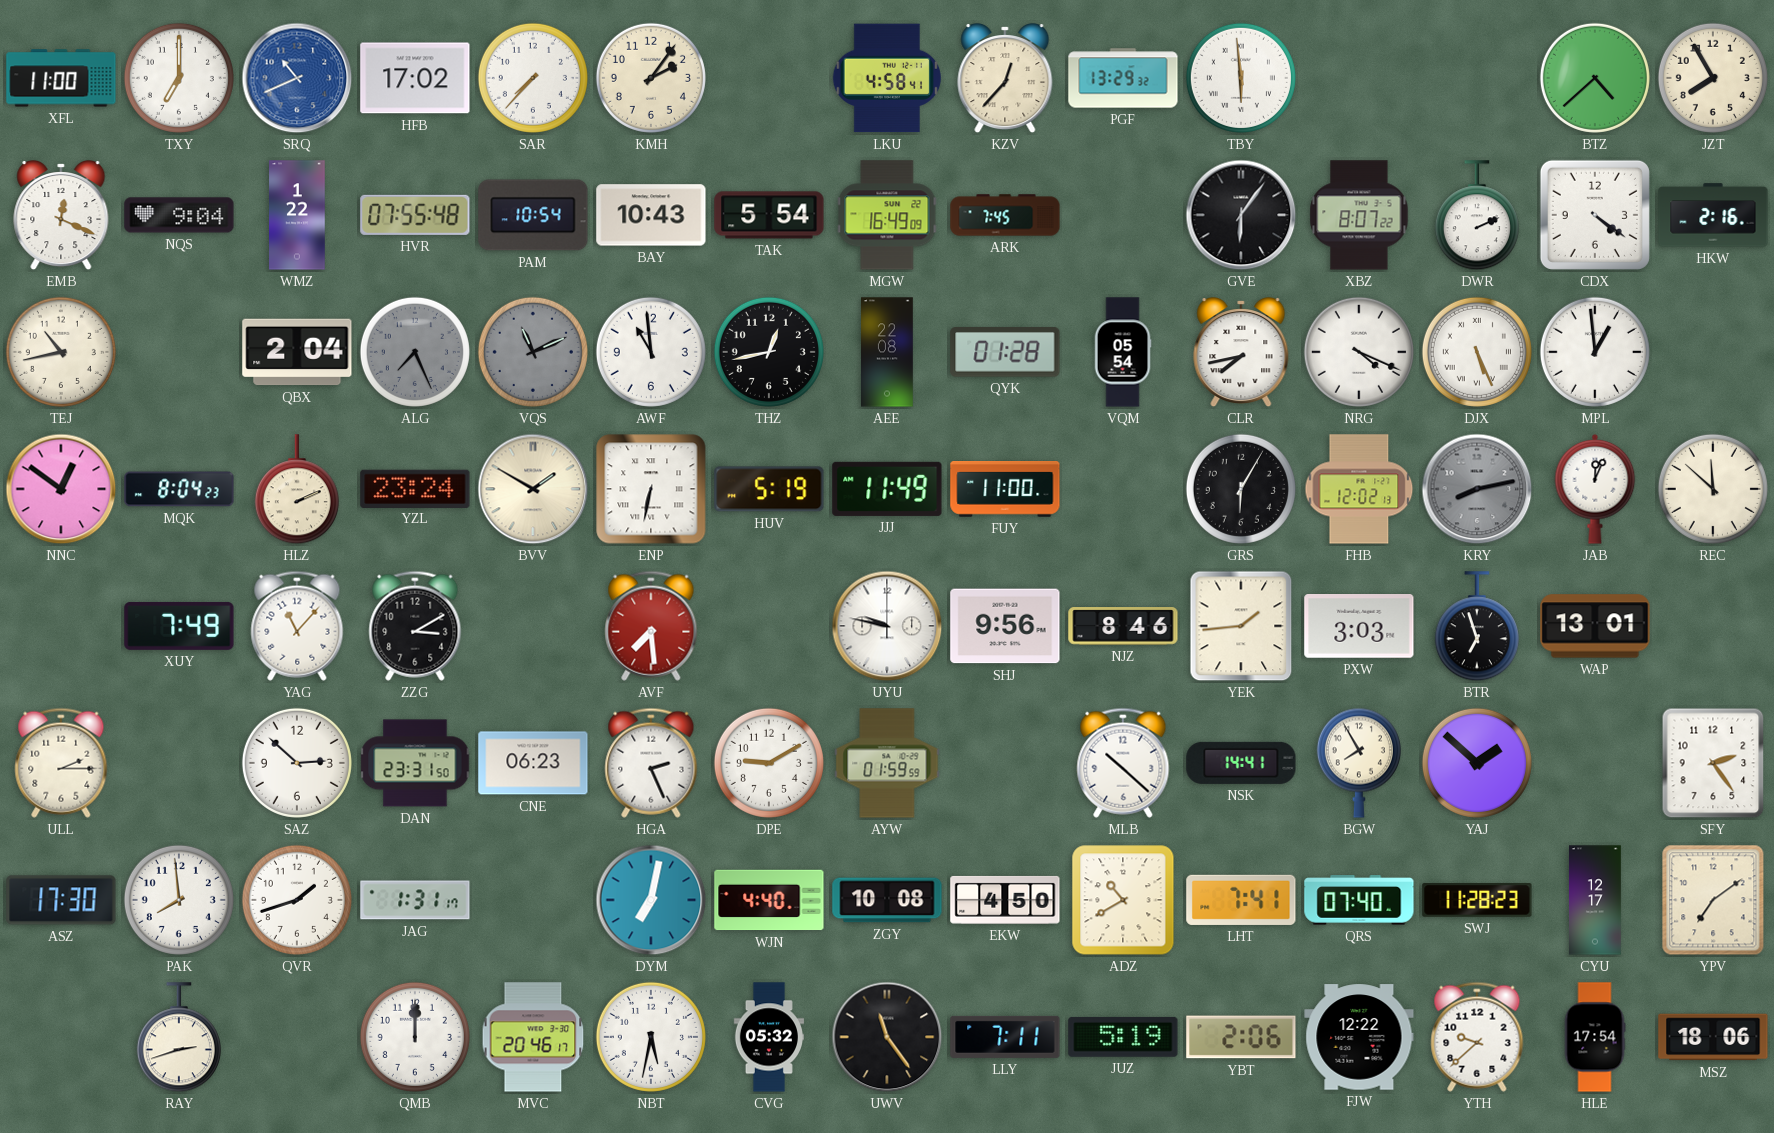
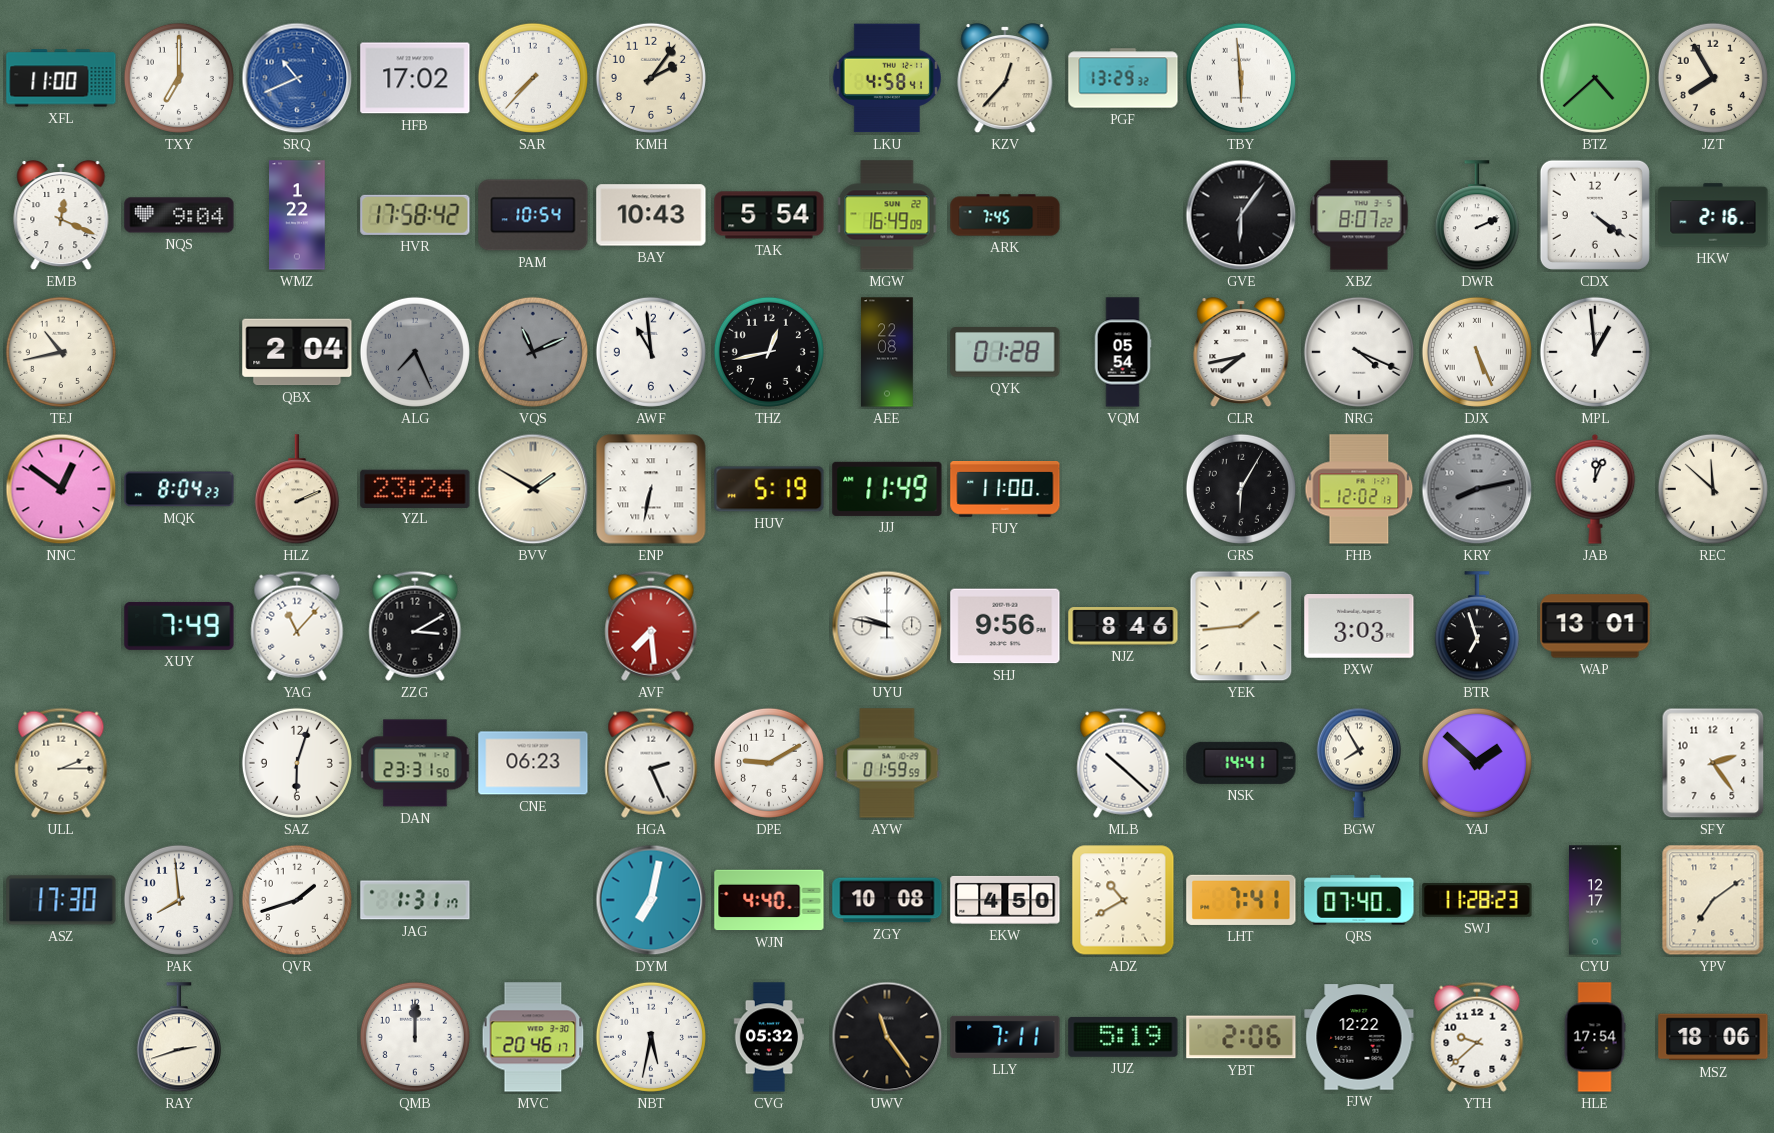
HVR: 07:55 -> 17:58
SAZ: 2:52 -> 6:03
